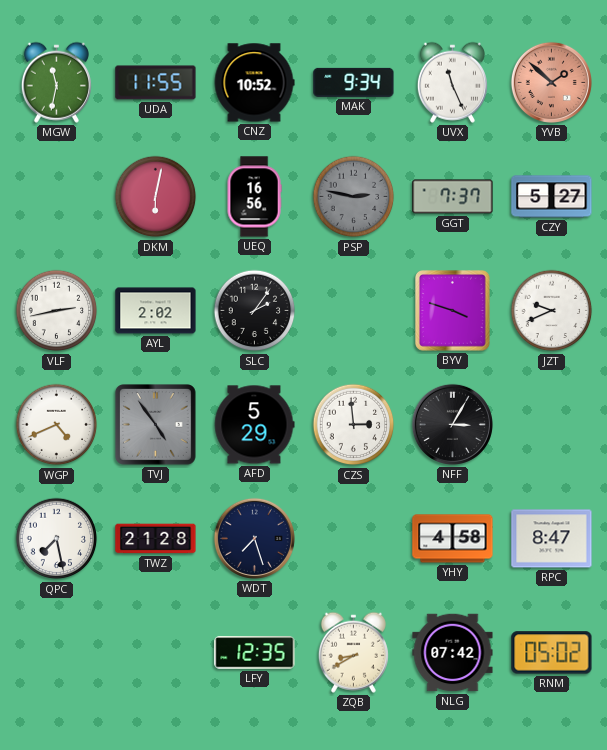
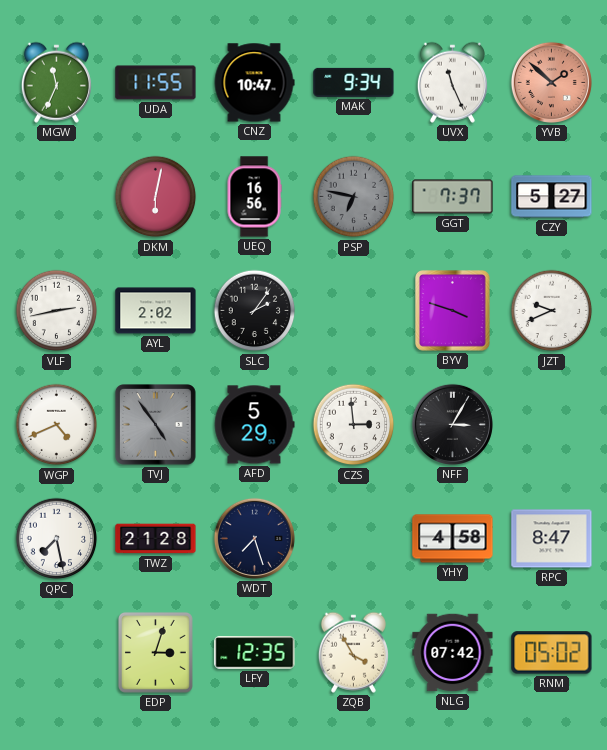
MGW: 11:32 -> 11:34
CNZ: 10:52 -> 10:47
PSP: 2:47 -> 6:47
EDP: none -> 3:03
ZQB: 8:40 -> 3:55
